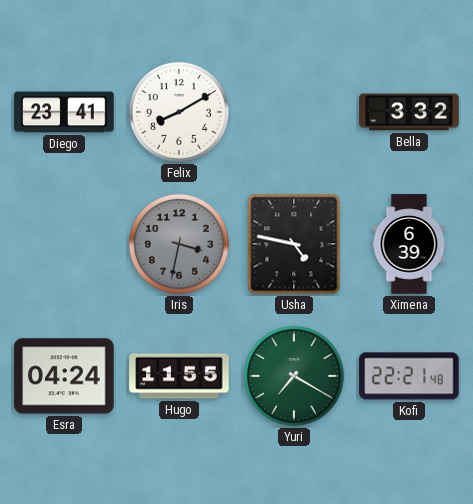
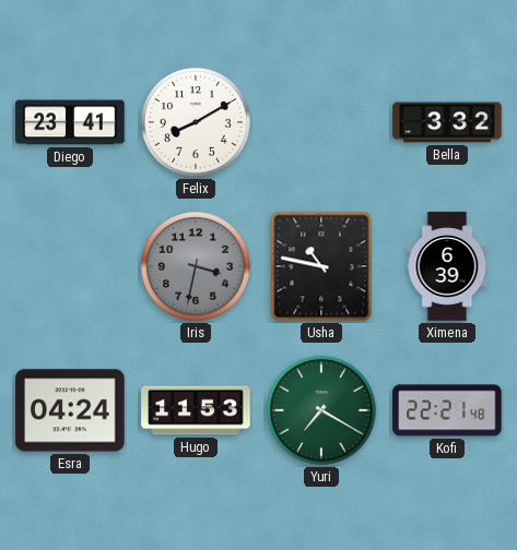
Usha: 4:47 -> 10:47
Hugo: 11:55 -> 11:53
